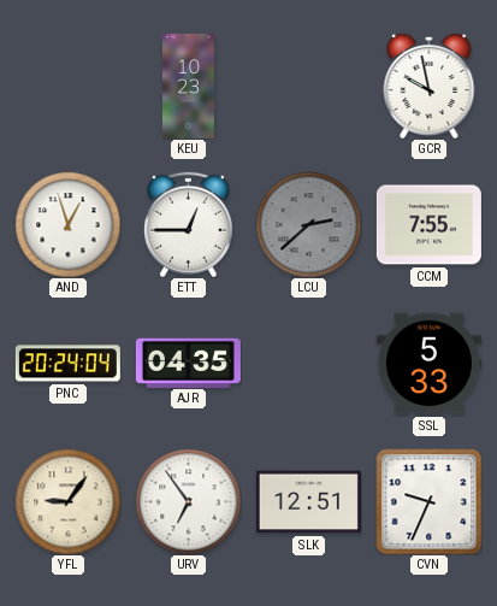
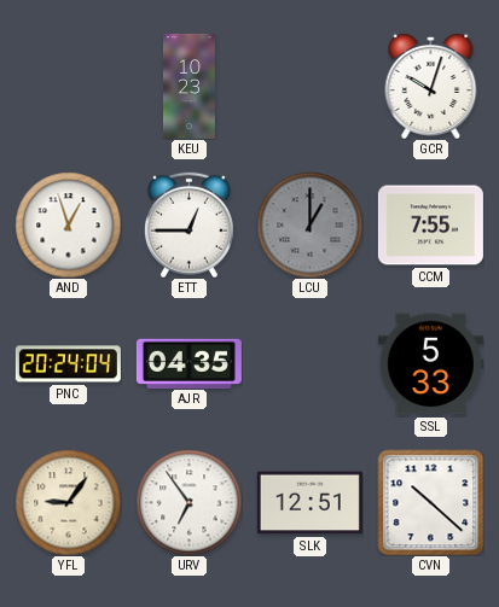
GCR: 9:58 -> 10:03
LCU: 2:38 -> 1:00
CVN: 9:34 -> 10:22
